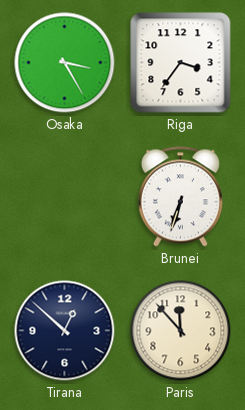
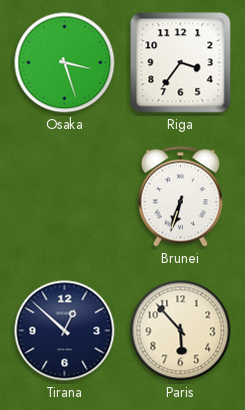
Osaka: 3:25 -> 3:27
Paris: 11:53 -> 5:53
